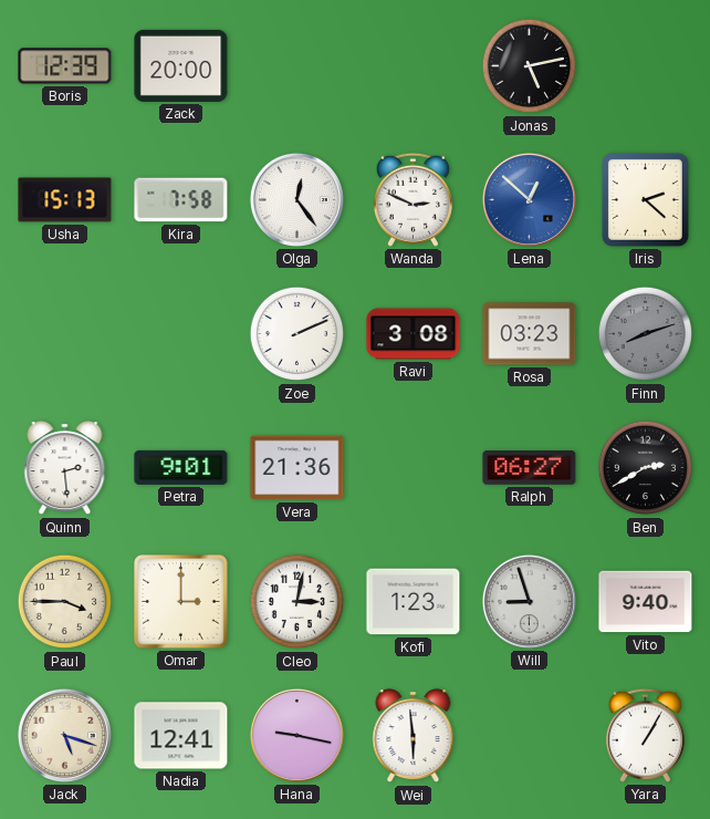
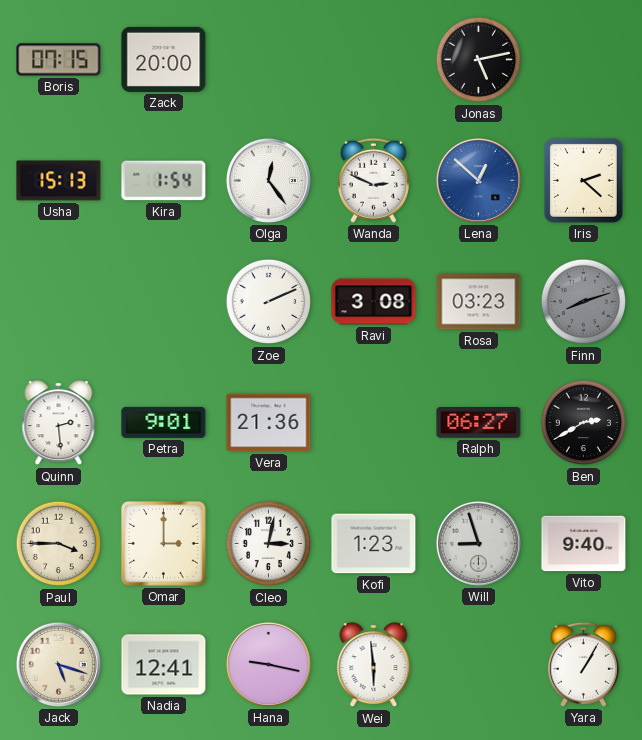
Boris: 12:39 -> 07:15
Kira: 7:58 -> 1:54
